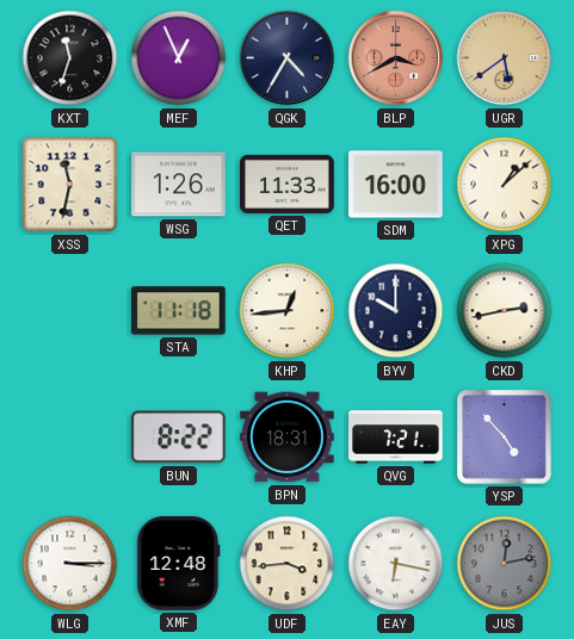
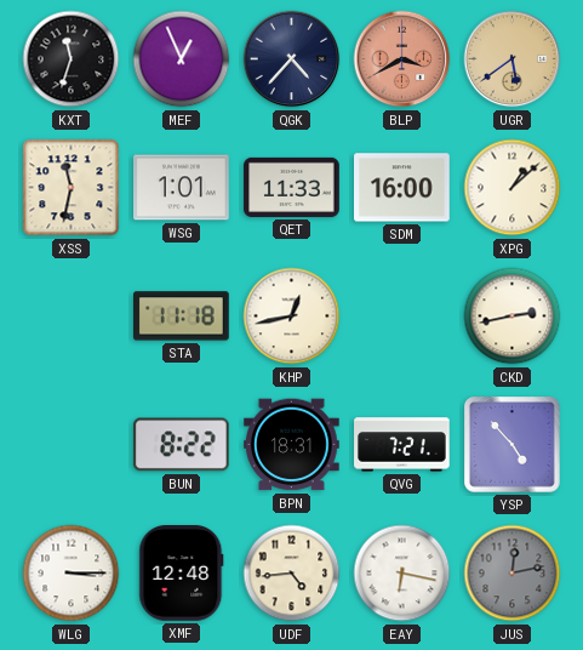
QGK: 4:35 -> 4:37
WSG: 1:26 -> 1:01
KHP: 12:44 -> 12:43
BYV: 10:00 -> none
UDF: 3:44 -> 4:44
